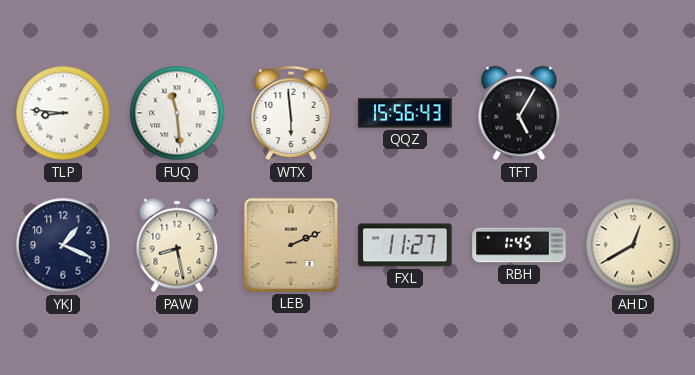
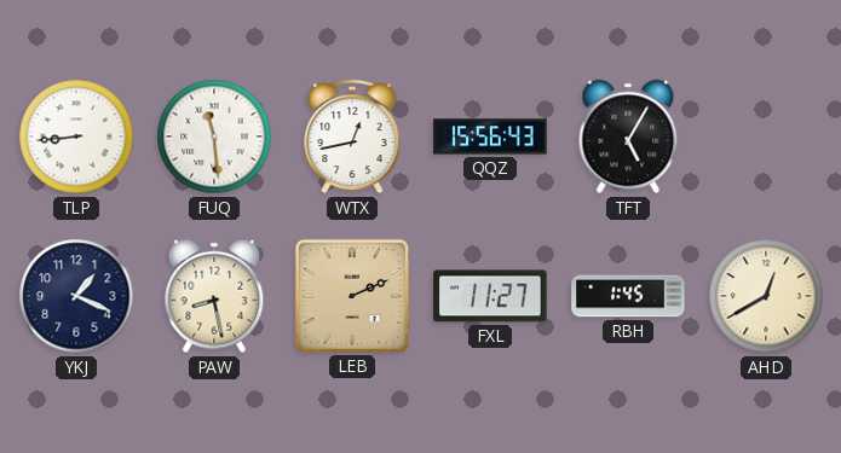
TLP: 8:46 -> 8:44
WTX: 5:59 -> 12:43
